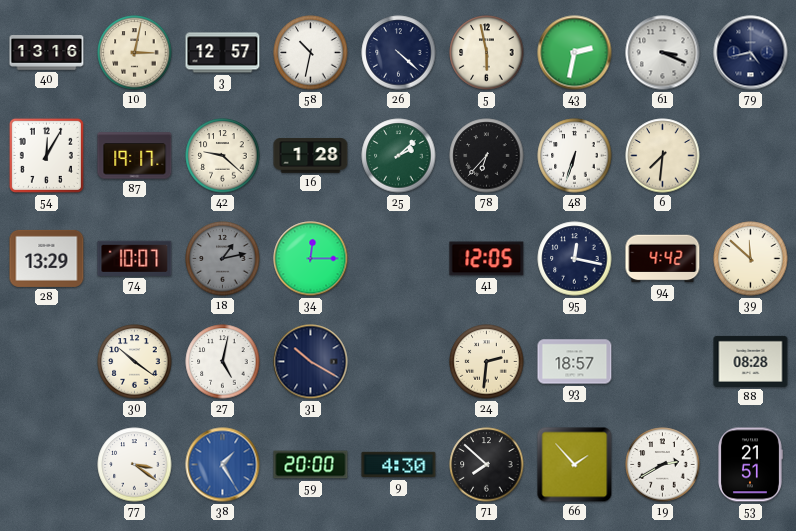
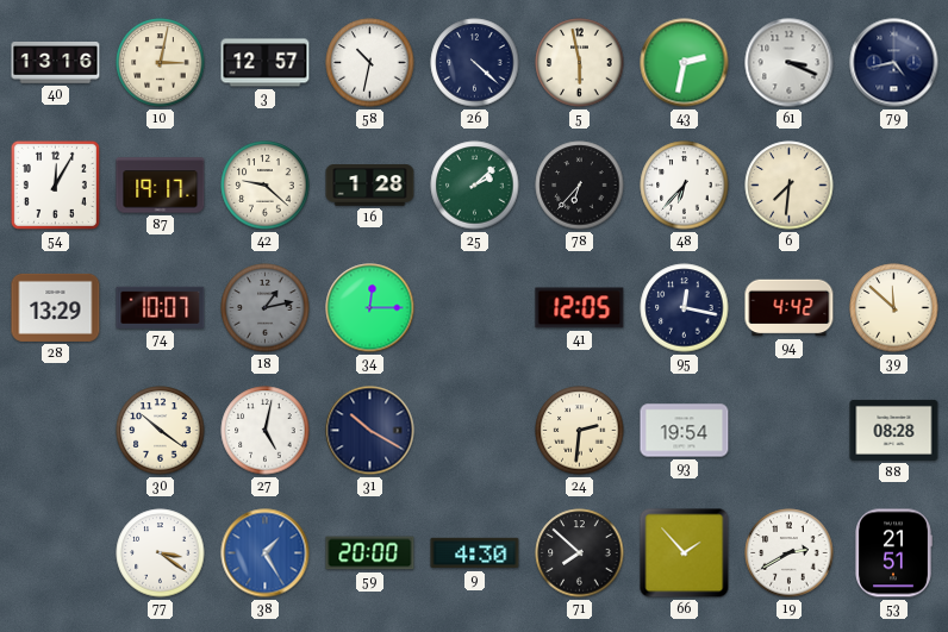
48: 6:33 -> 6:37
93: 18:57 -> 19:54
